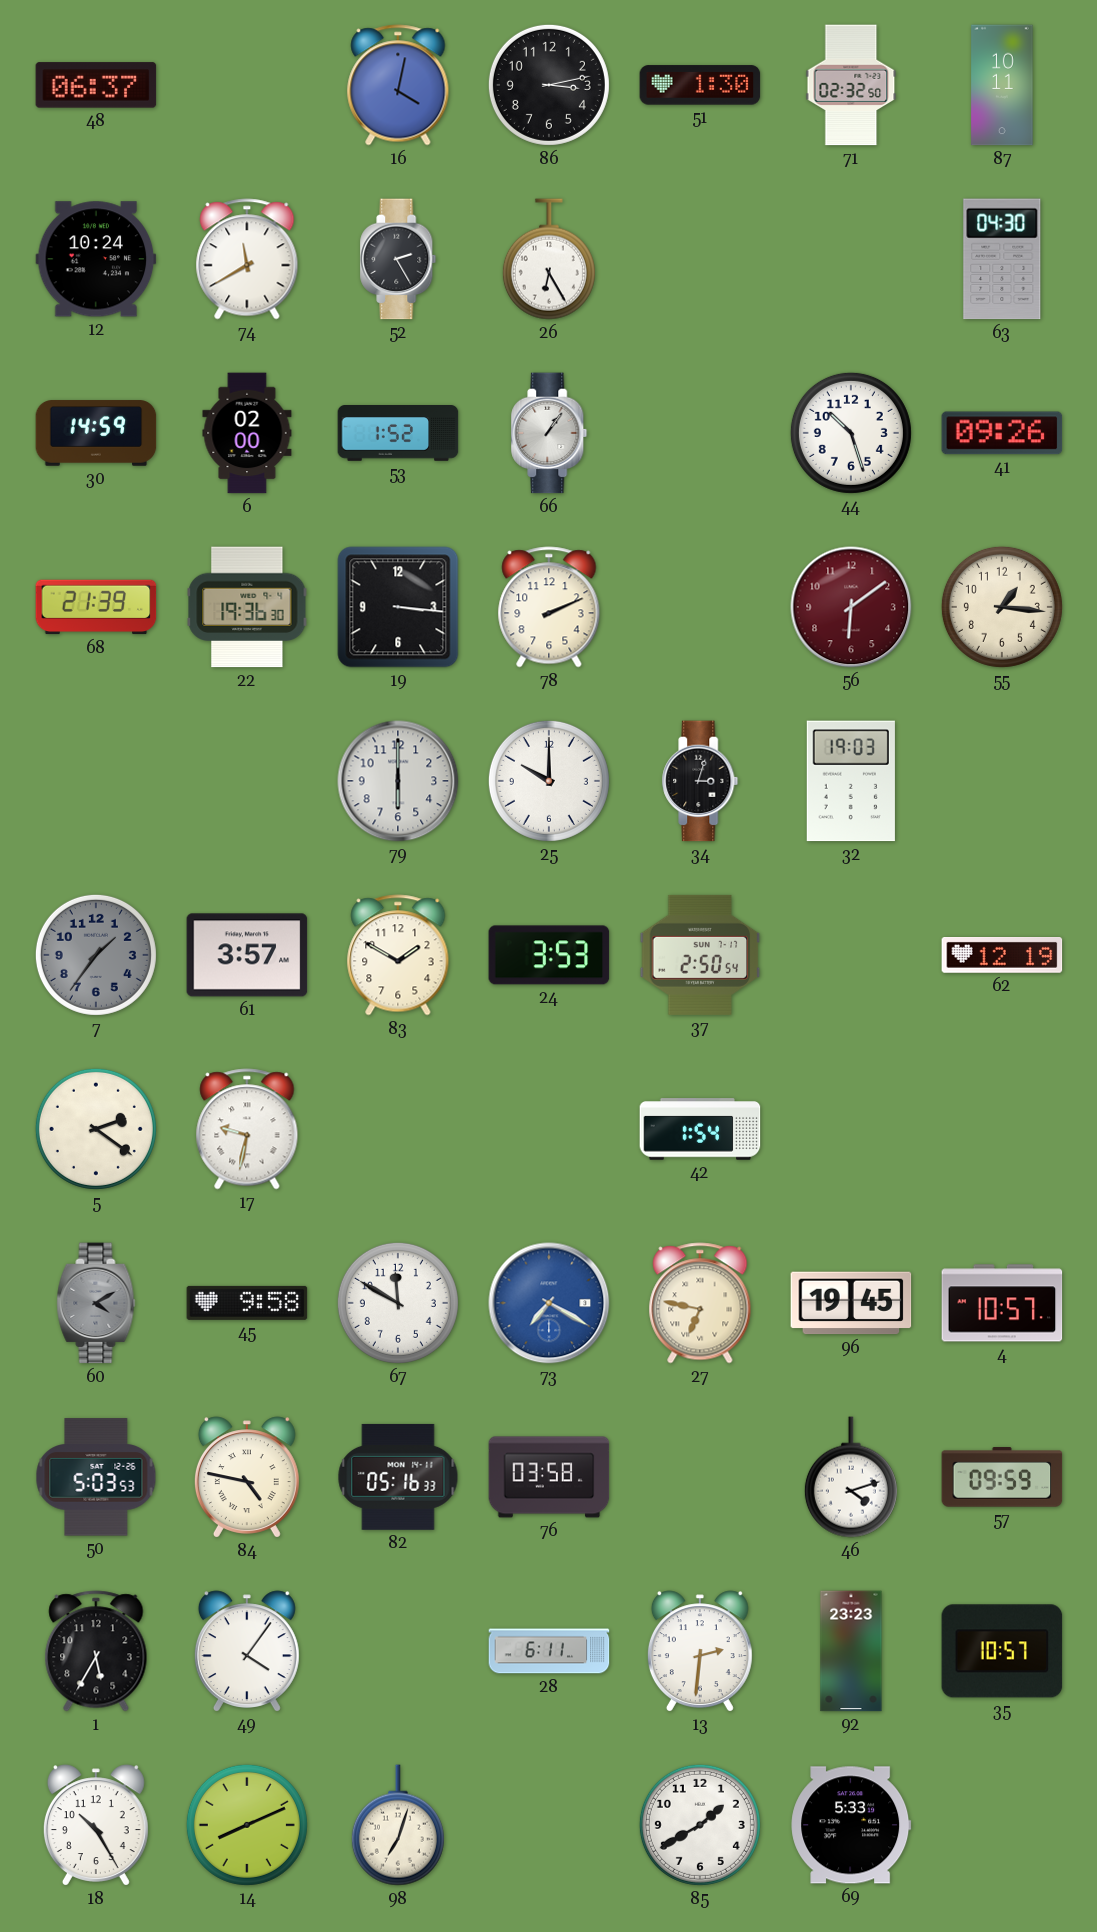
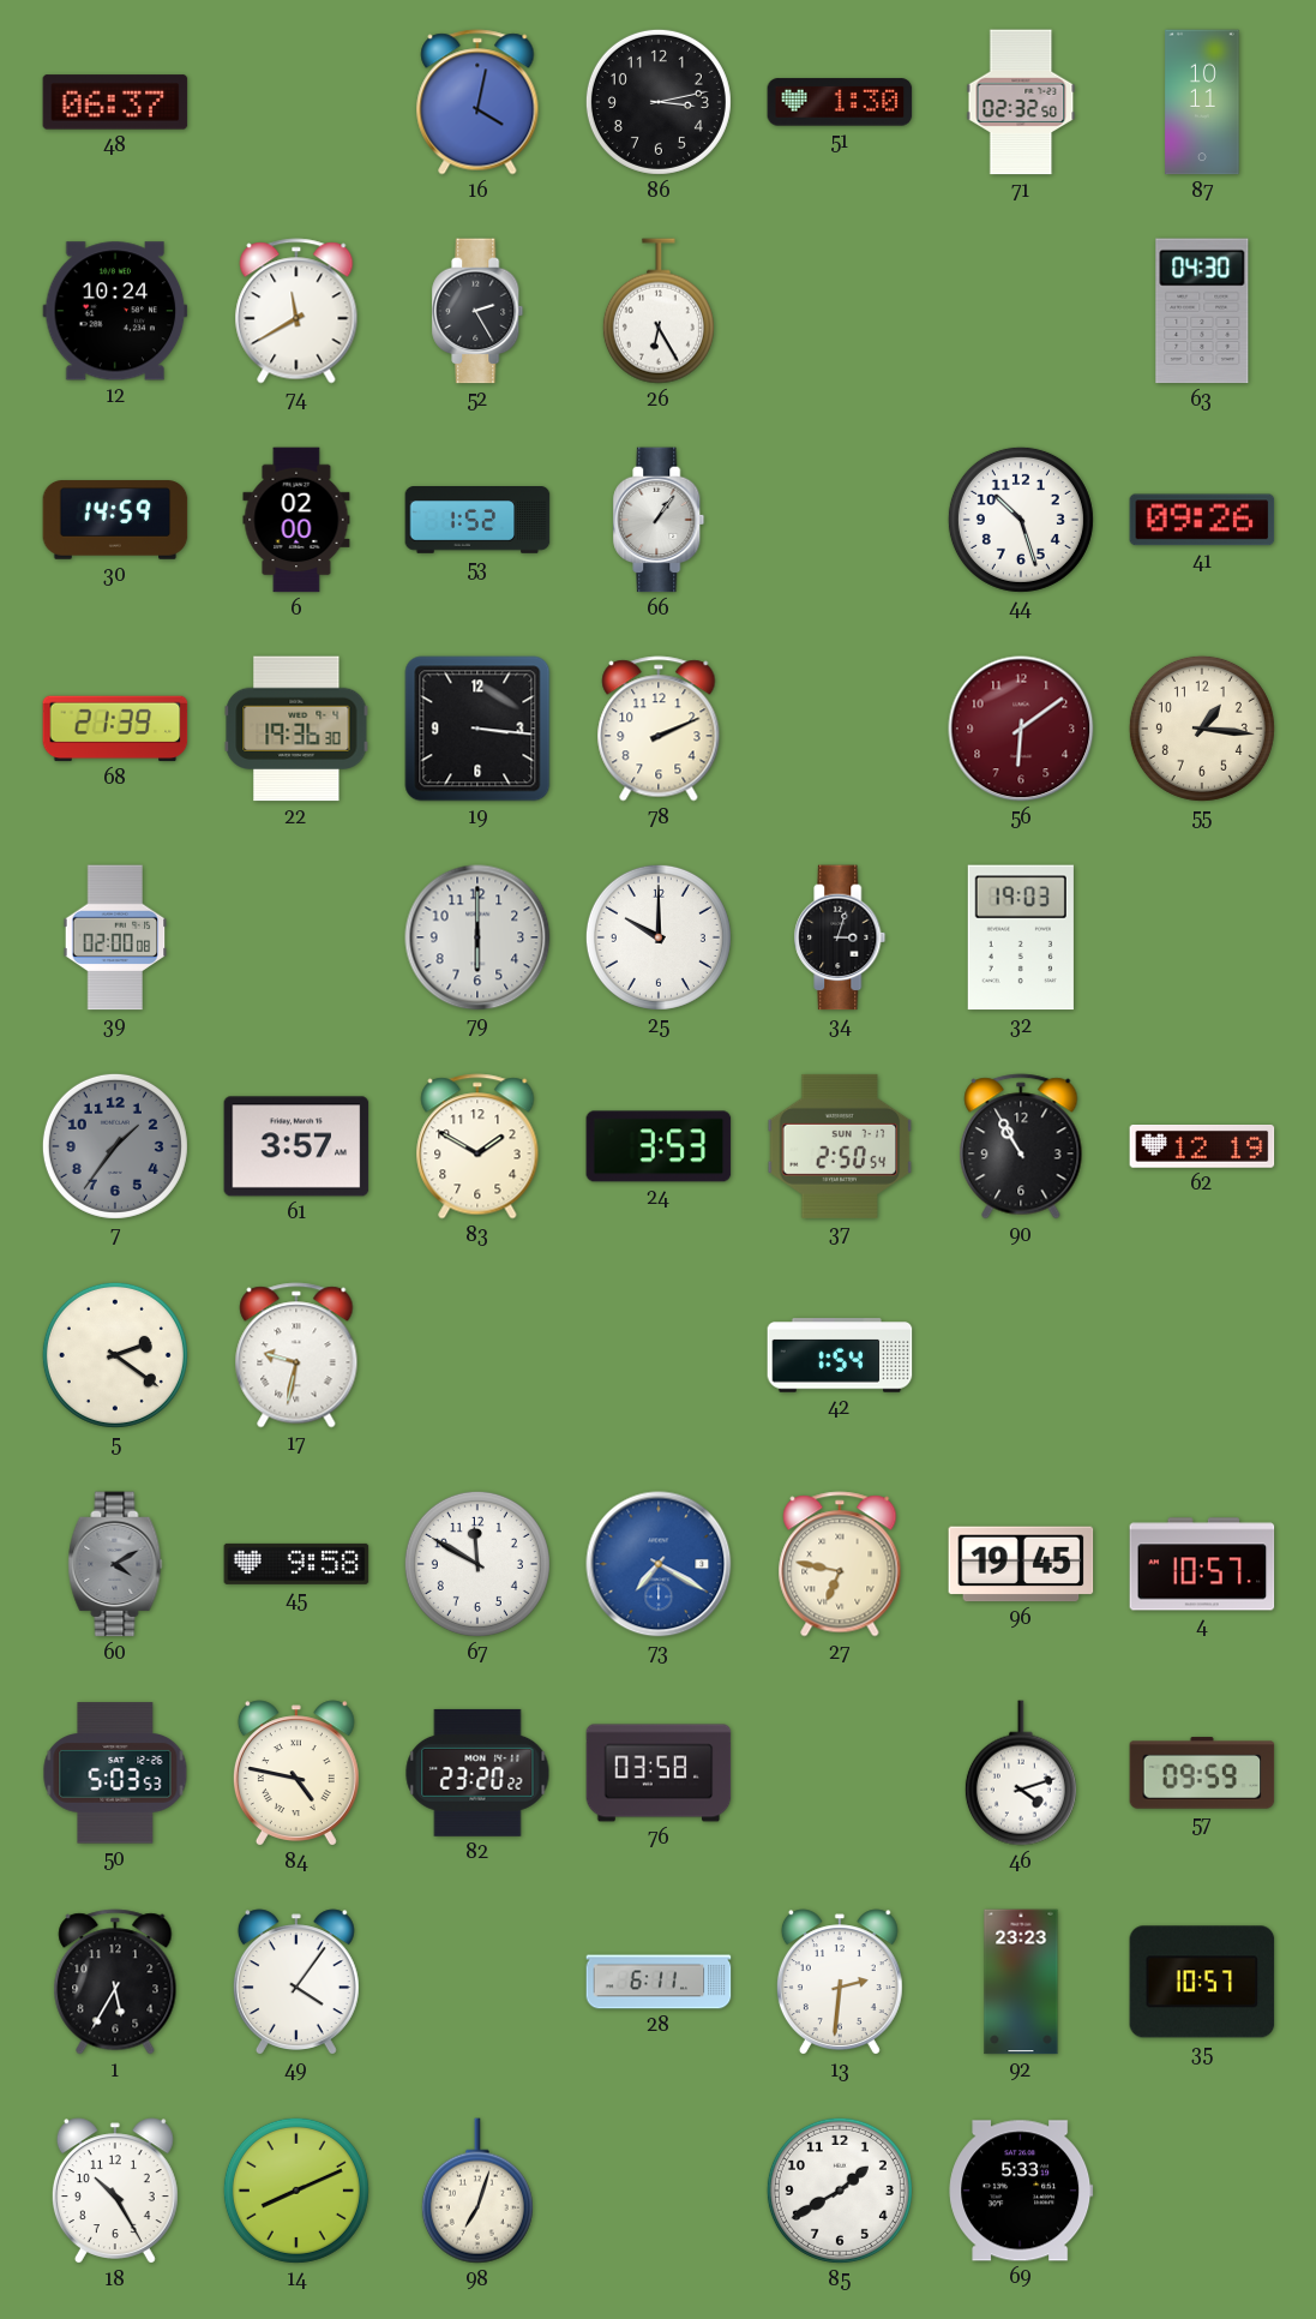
39: none -> 02:00
90: none -> 10:55
82: 05:16 -> 23:20
